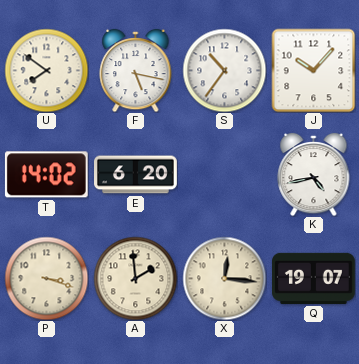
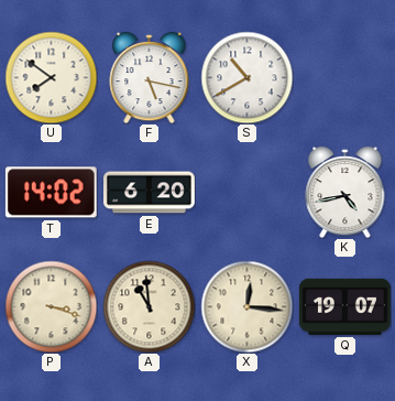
S: 10:36 -> 10:40
J: 10:07 -> none
A: 1:59 -> 10:59
